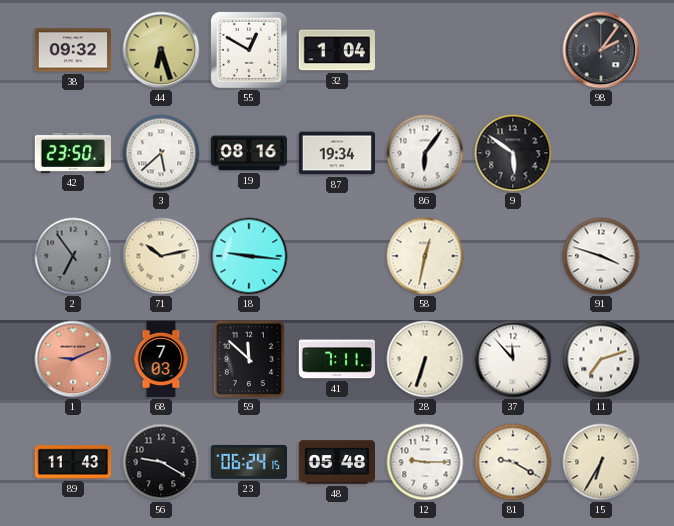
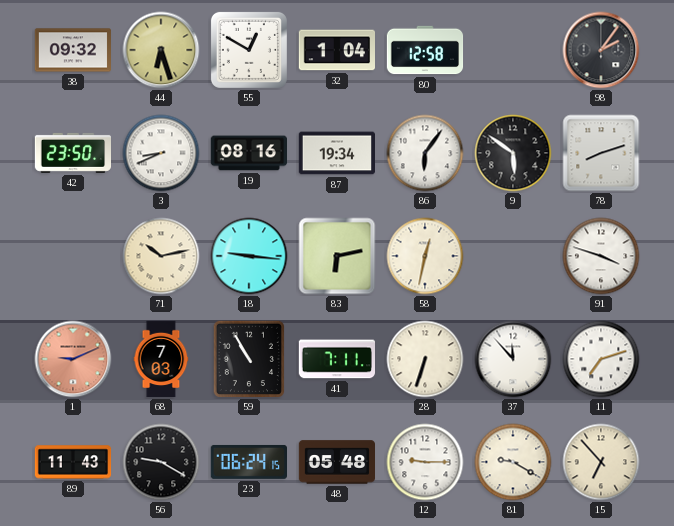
80: none -> 12:58
3: 5:38 -> 8:41
78: none -> 8:12
2: 6:54 -> none
83: none -> 6:13
59: 11:52 -> 10:55
15: 6:35 -> 6:53
